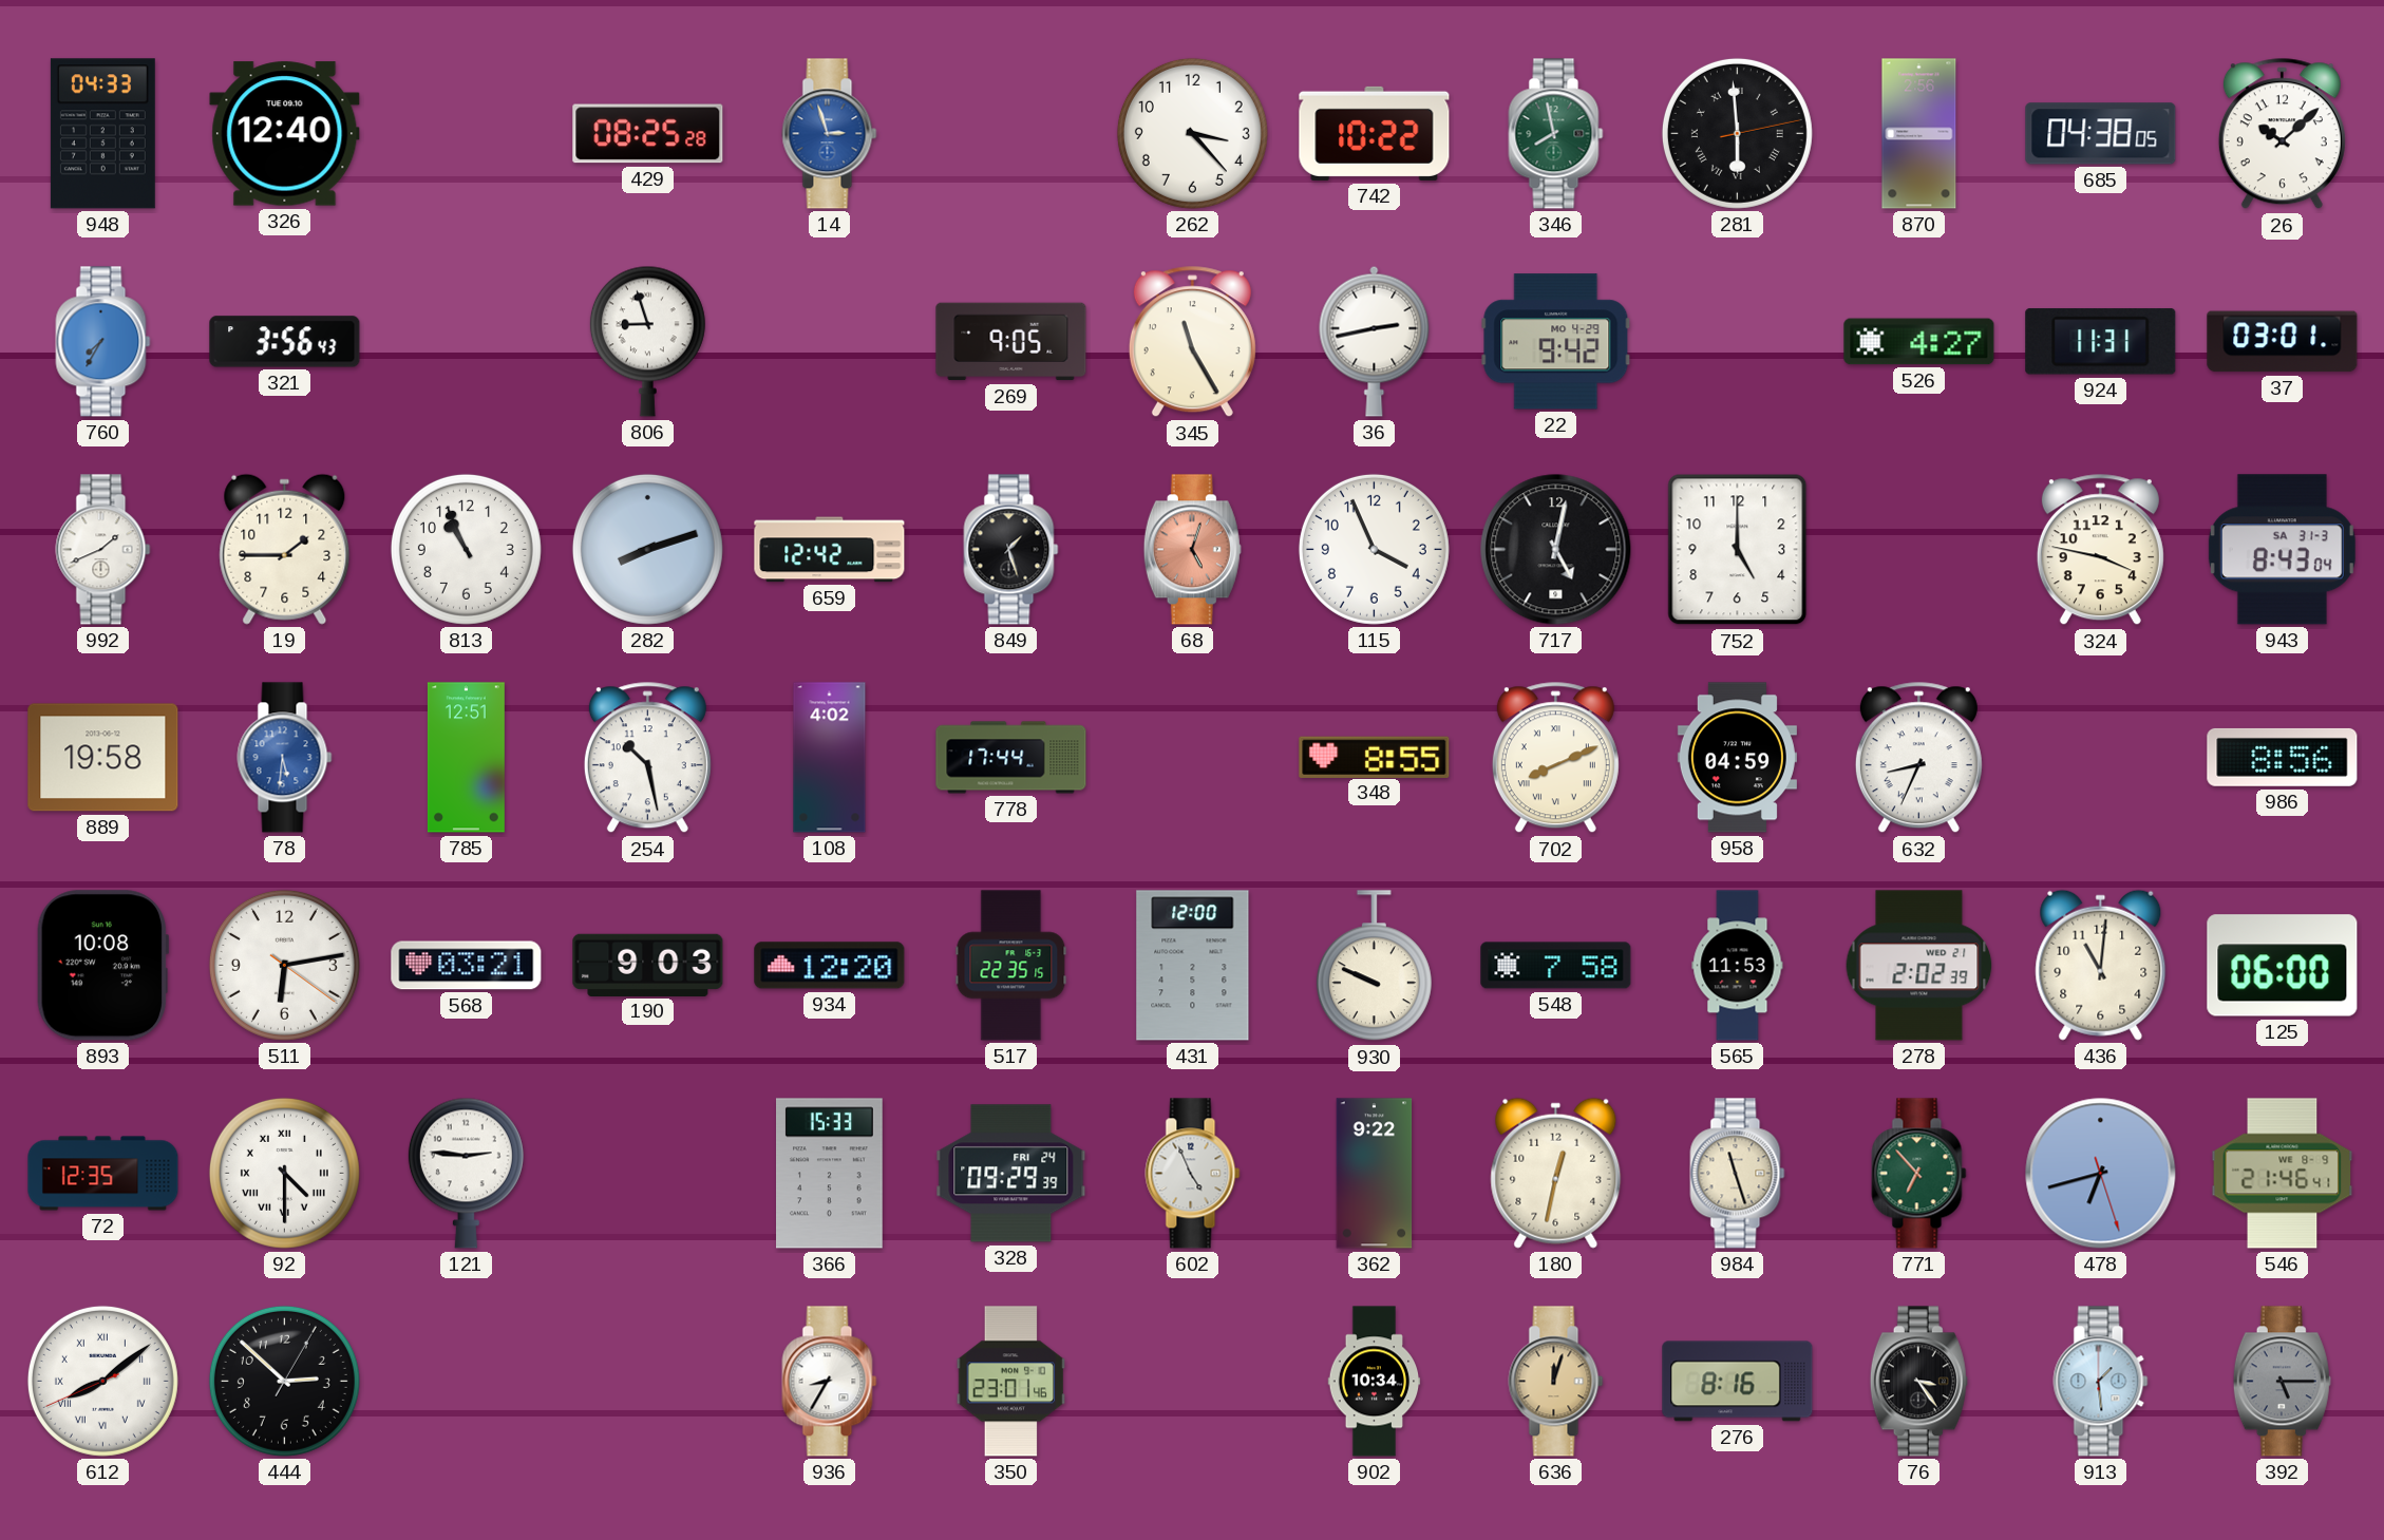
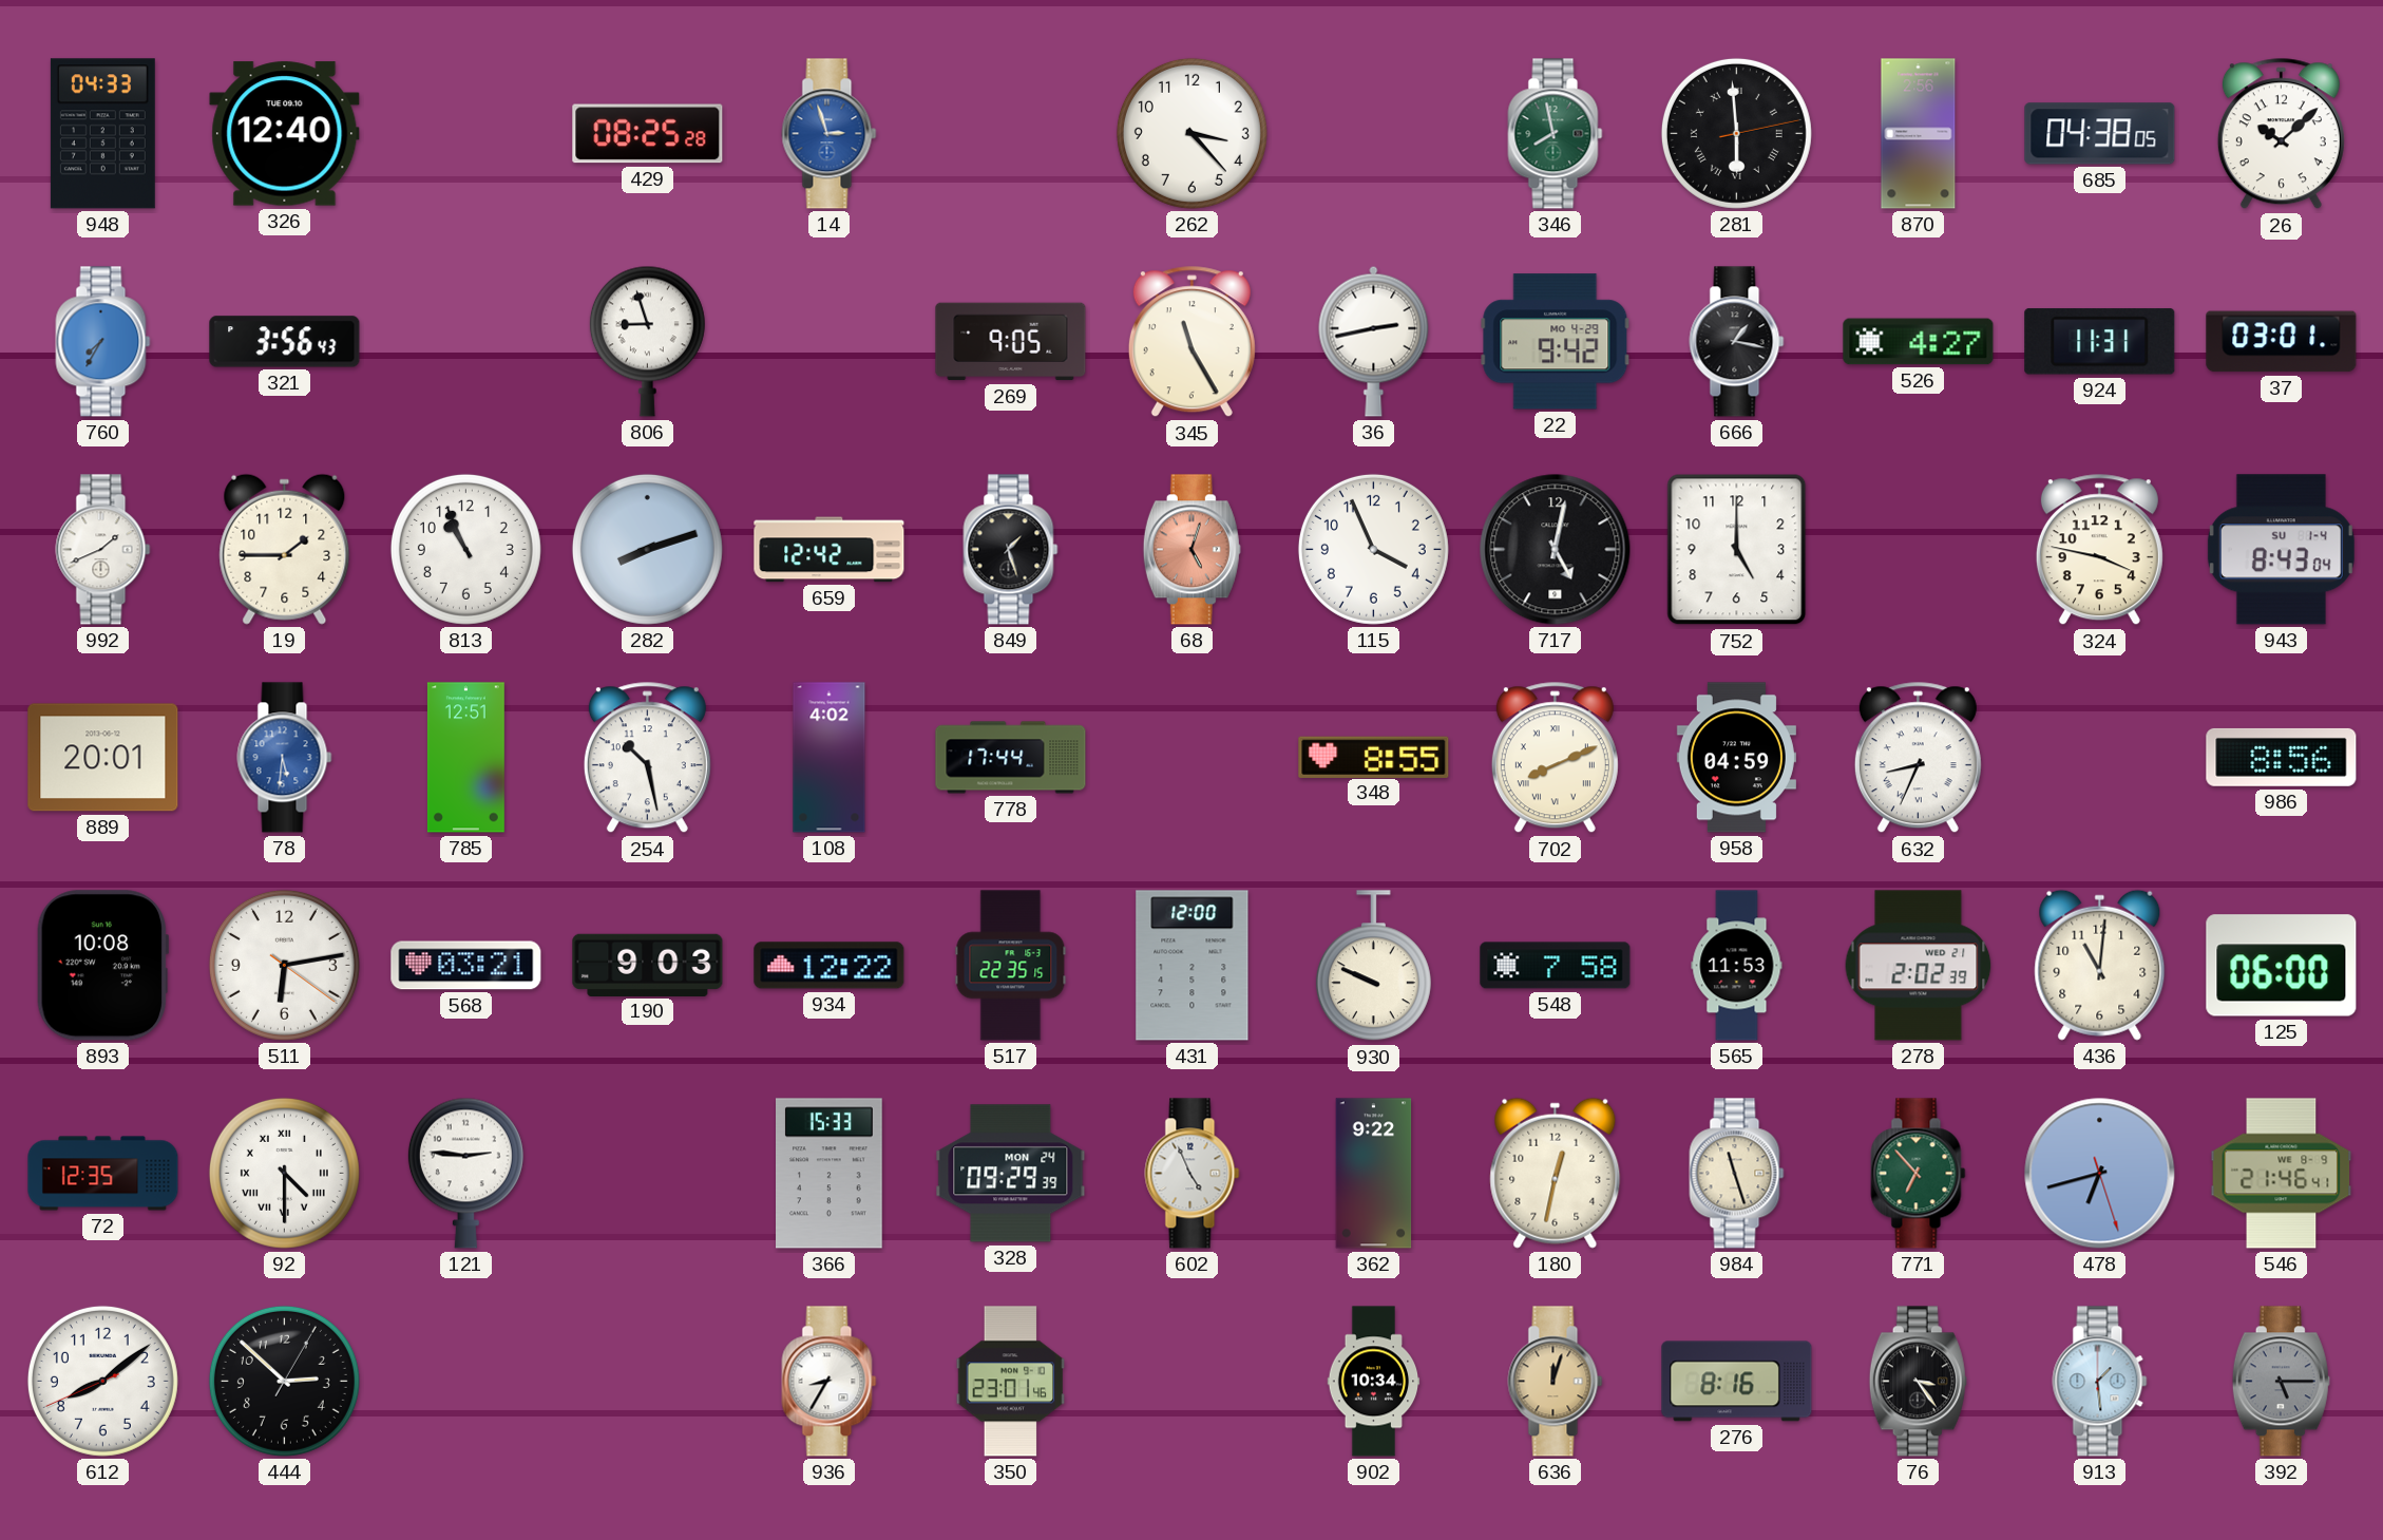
742: 10:22 -> none
666: none -> 1:17
943 date: SA 31-3 -> SU 1-4
889: 19:58 -> 20:01
934: 12:20 -> 12:22
328 date: FRI 24 -> MON 24
612 numerals: Roman -> Arabic
